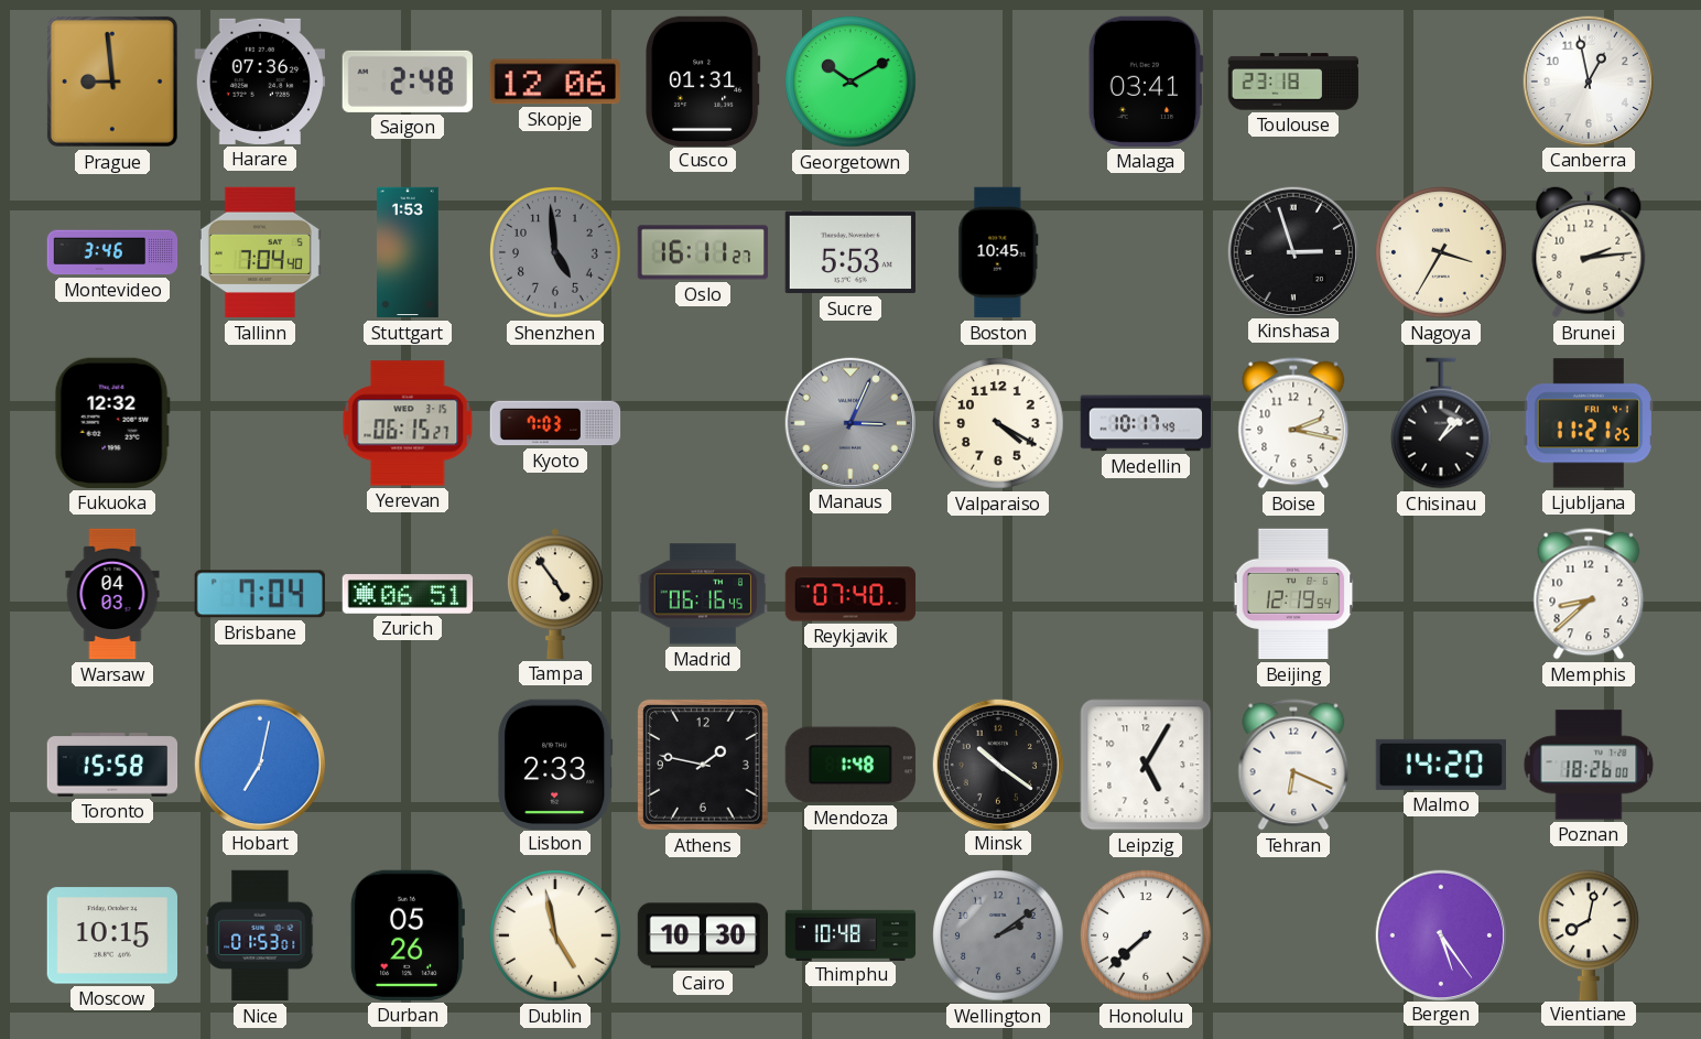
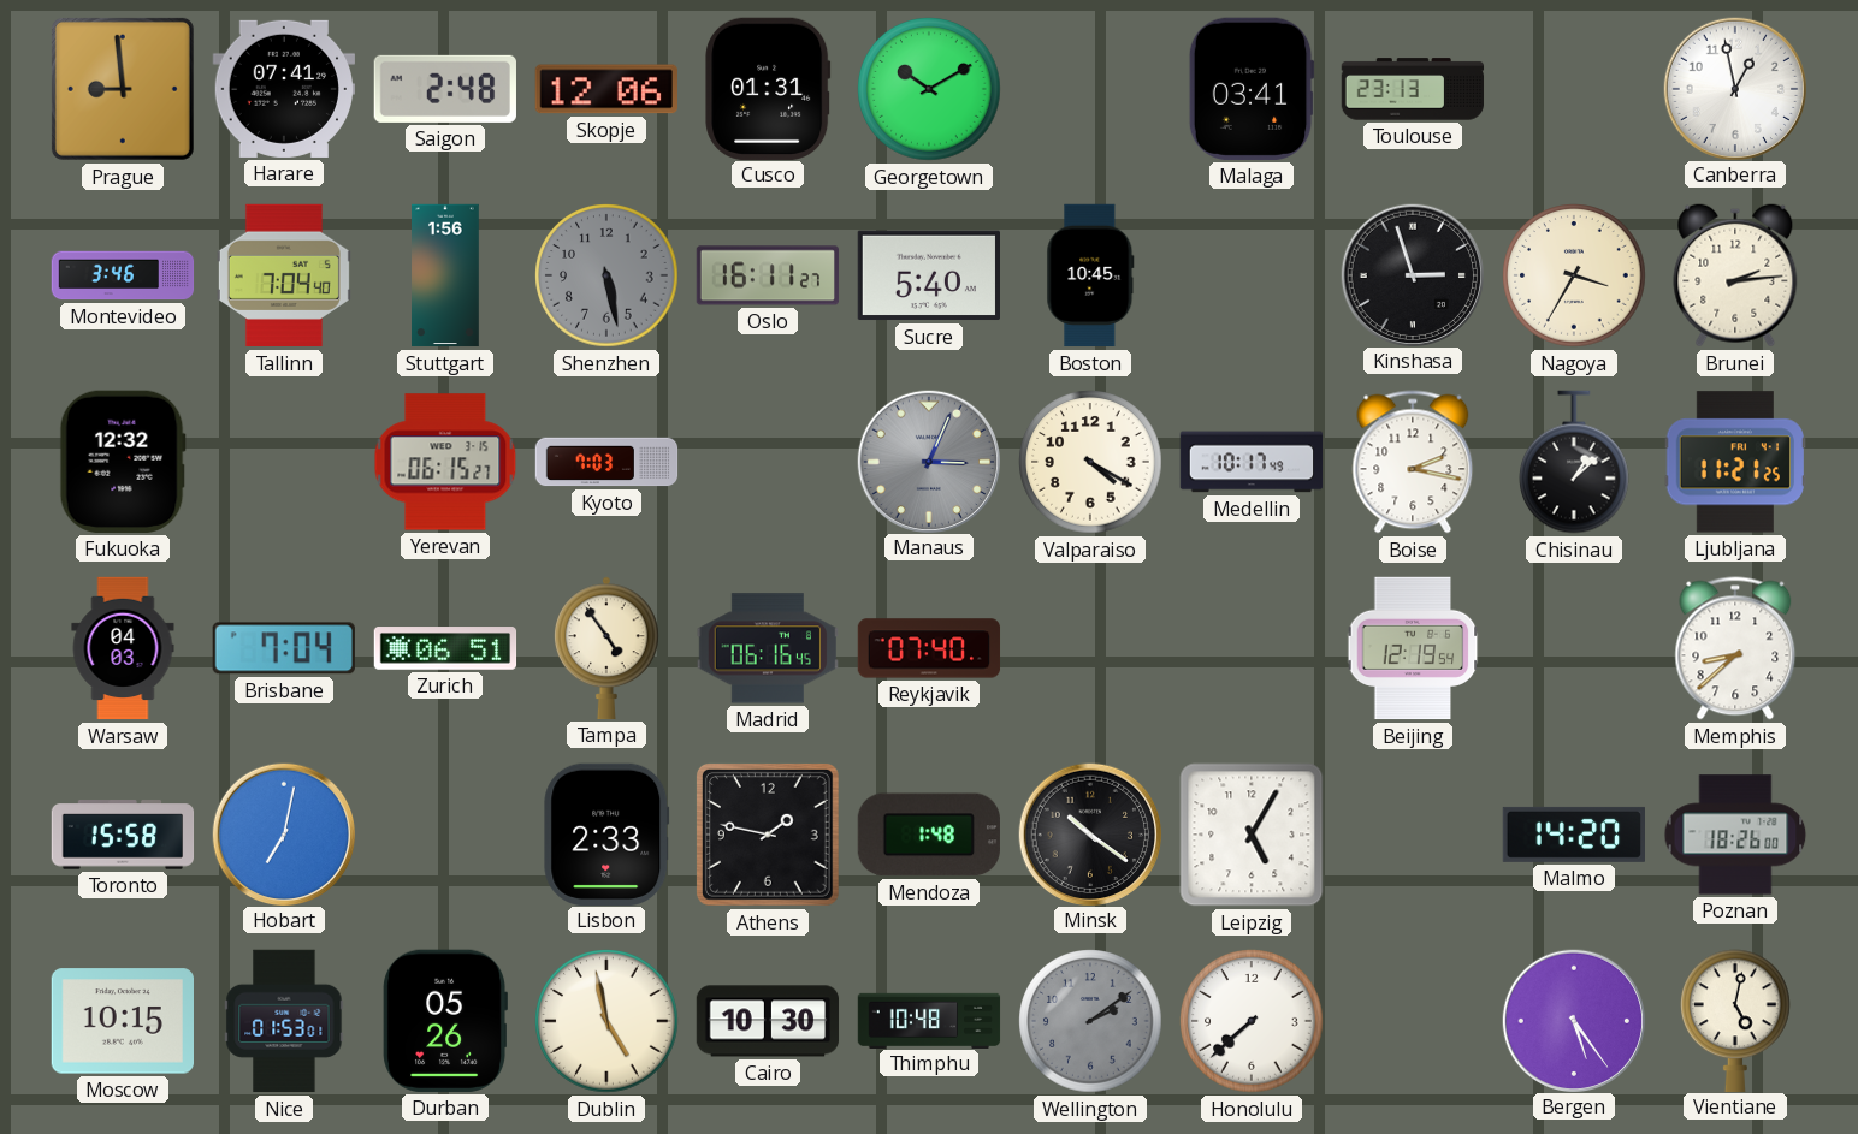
Harare: 07:36 -> 07:41
Toulouse: 23:18 -> 23:13
Stuttgart: 1:53 -> 1:56
Shenzhen: 4:59 -> 5:28
Sucre: 5:53 -> 5:40
Tehran: 6:19 -> none
Vientiane: 8:02 -> 5:02
